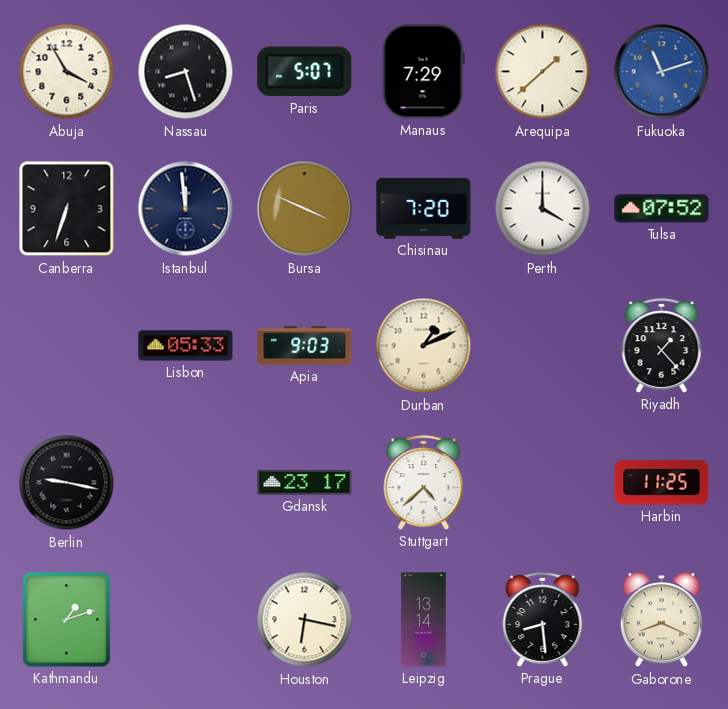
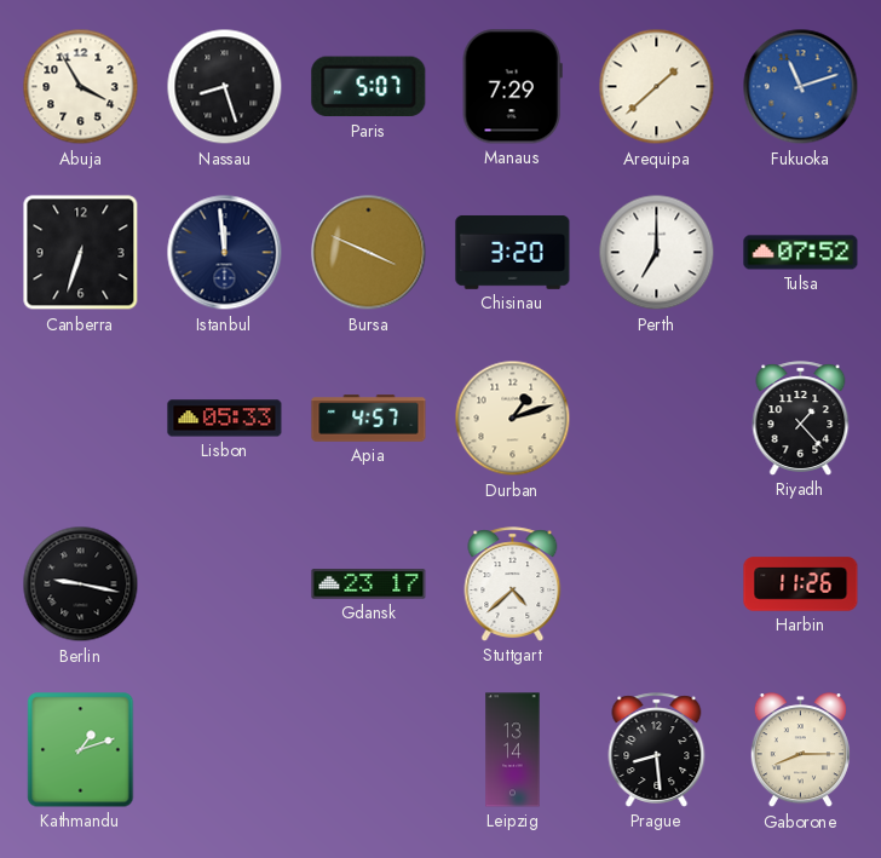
Chisinau: 7:20 -> 3:20
Perth: 4:00 -> 7:00
Apia: 9:03 -> 4:57
Durban: 1:11 -> 1:12
Harbin: 11:25 -> 11:26
Houston: 6:17 -> none
Gaborone: 8:19 -> 8:15
